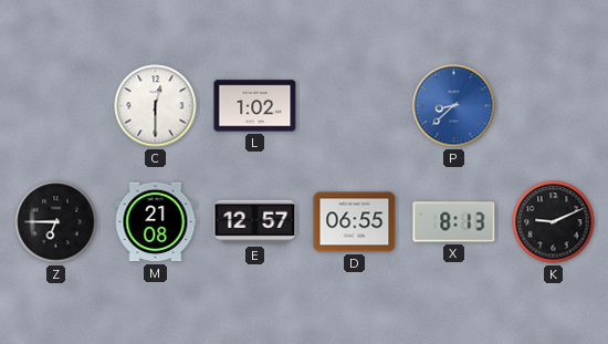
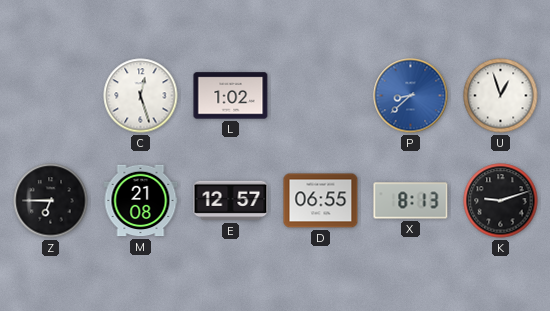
C: 12:30 -> 12:27
U: none -> 12:57
K: 9:11 -> 9:12
